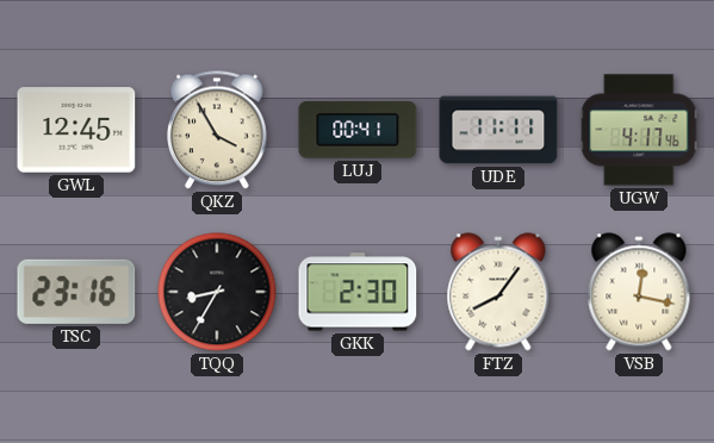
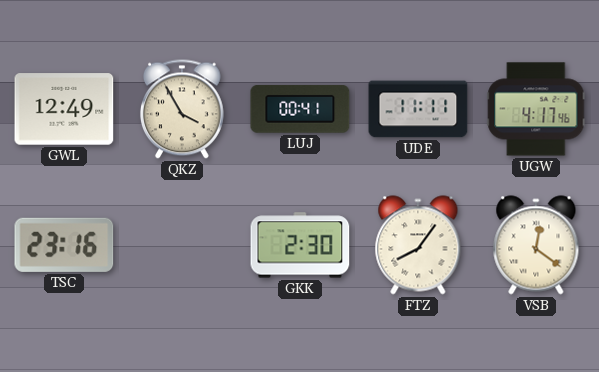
GWL: 12:45 -> 12:49
TQQ: 8:35 -> none
VSB: 12:17 -> 12:21
